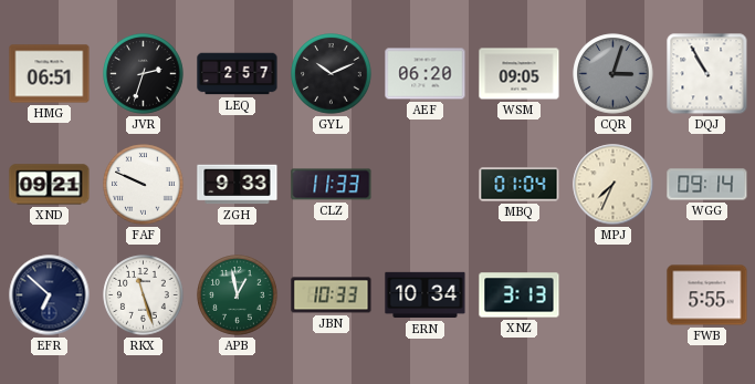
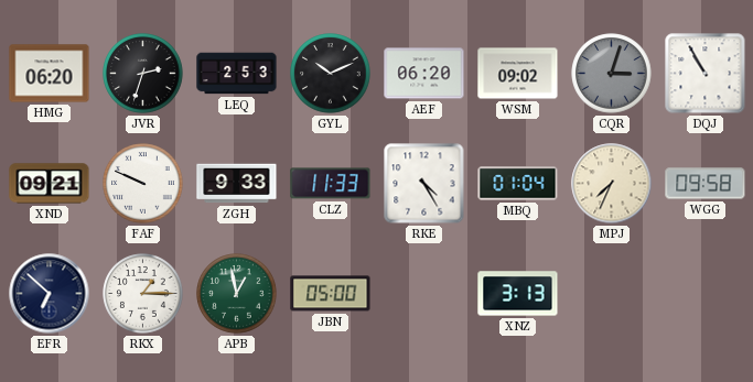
HMG: 06:51 -> 06:20
LEQ: 2:57 -> 2:53
WSM: 09:05 -> 09:02
RKE: none -> 4:25
WGG: 09:14 -> 09:58
RKX: 11:27 -> 1:15
JBN: 10:33 -> 05:00
ERN: 10:34 -> none
FWB: 5:55 -> none
